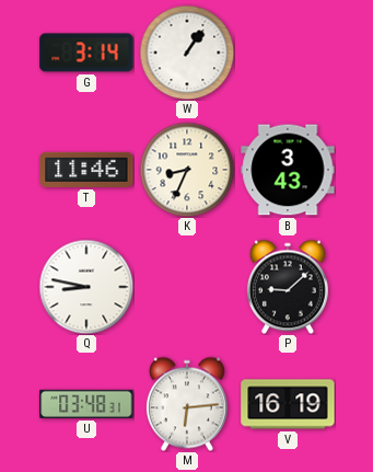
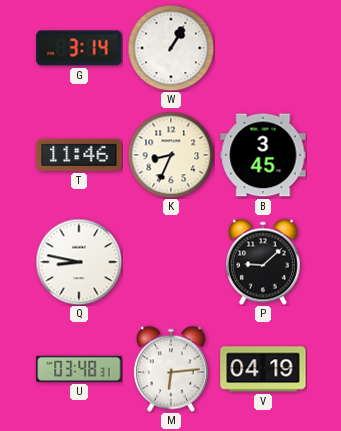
W: 1:06 -> 1:05
B: 3:43 -> 3:45
V: 16:19 -> 04:19
